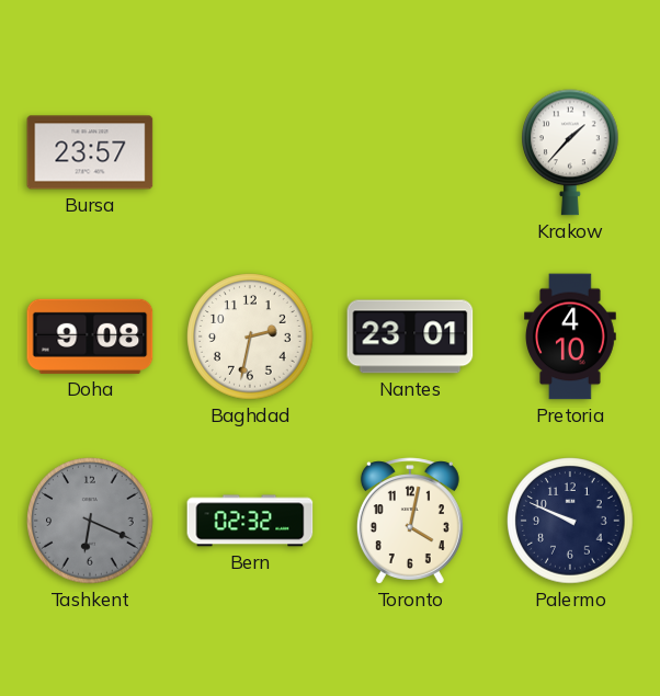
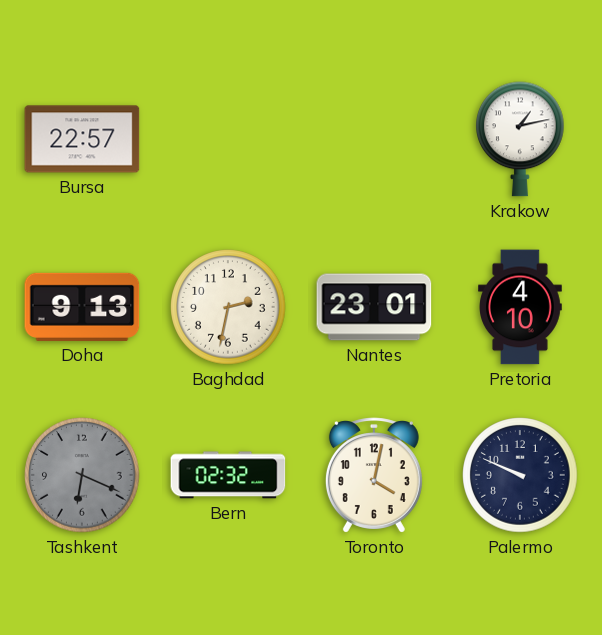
Bursa: 23:57 -> 22:57
Krakow: 1:37 -> 1:13
Doha: 9:08 -> 9:13
